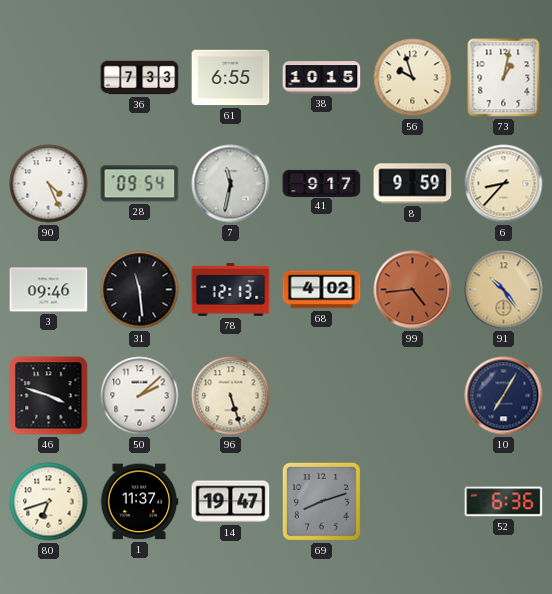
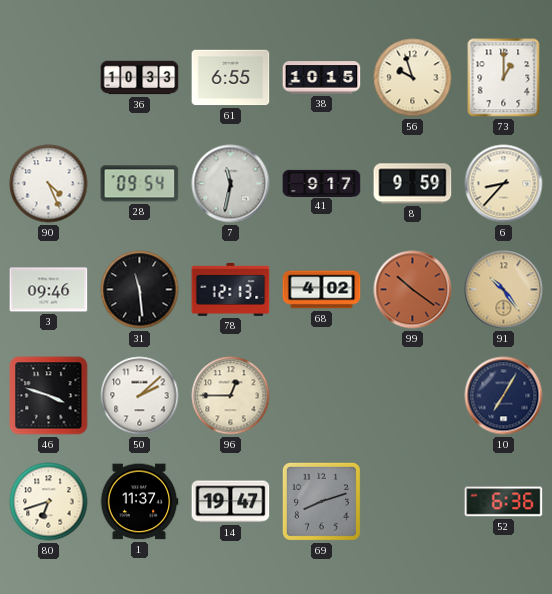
36: 7:33 -> 10:33
73: 1:02 -> 1:00
99: 4:44 -> 10:21
96: 5:27 -> 12:45
